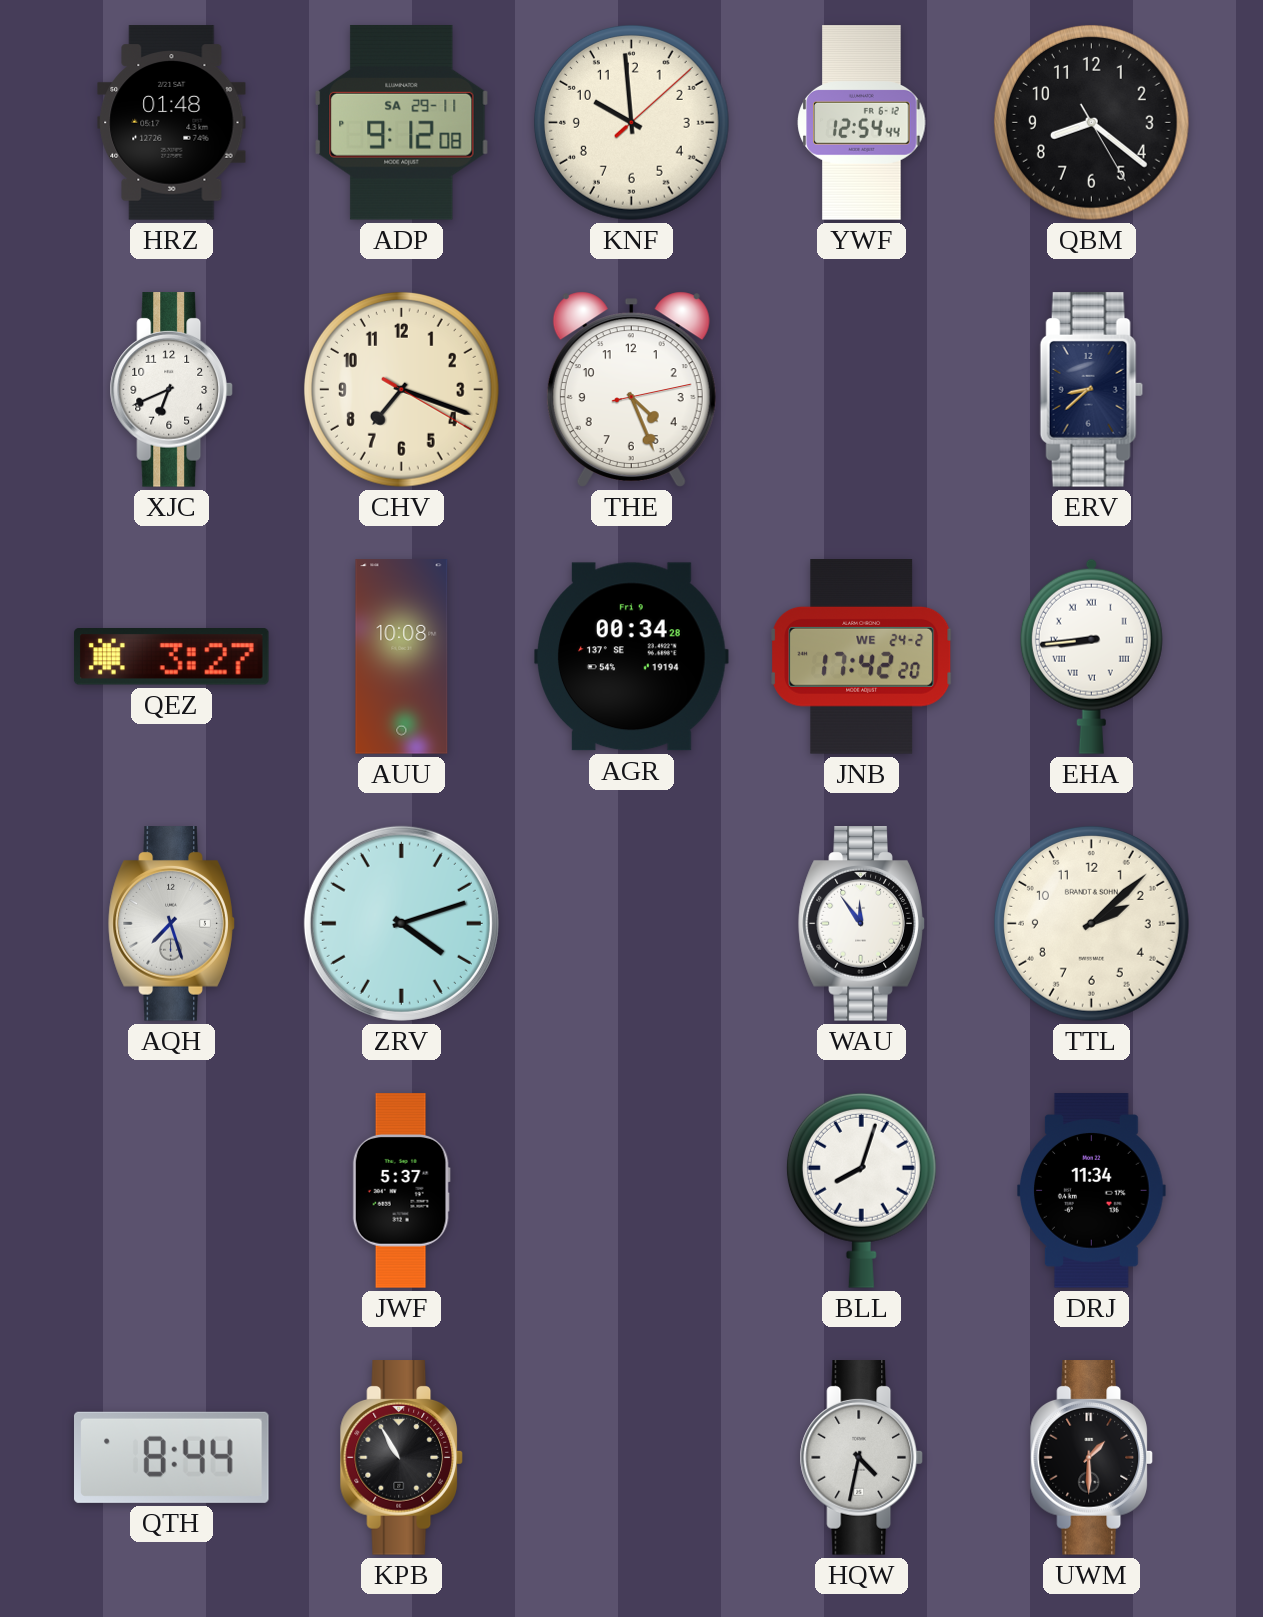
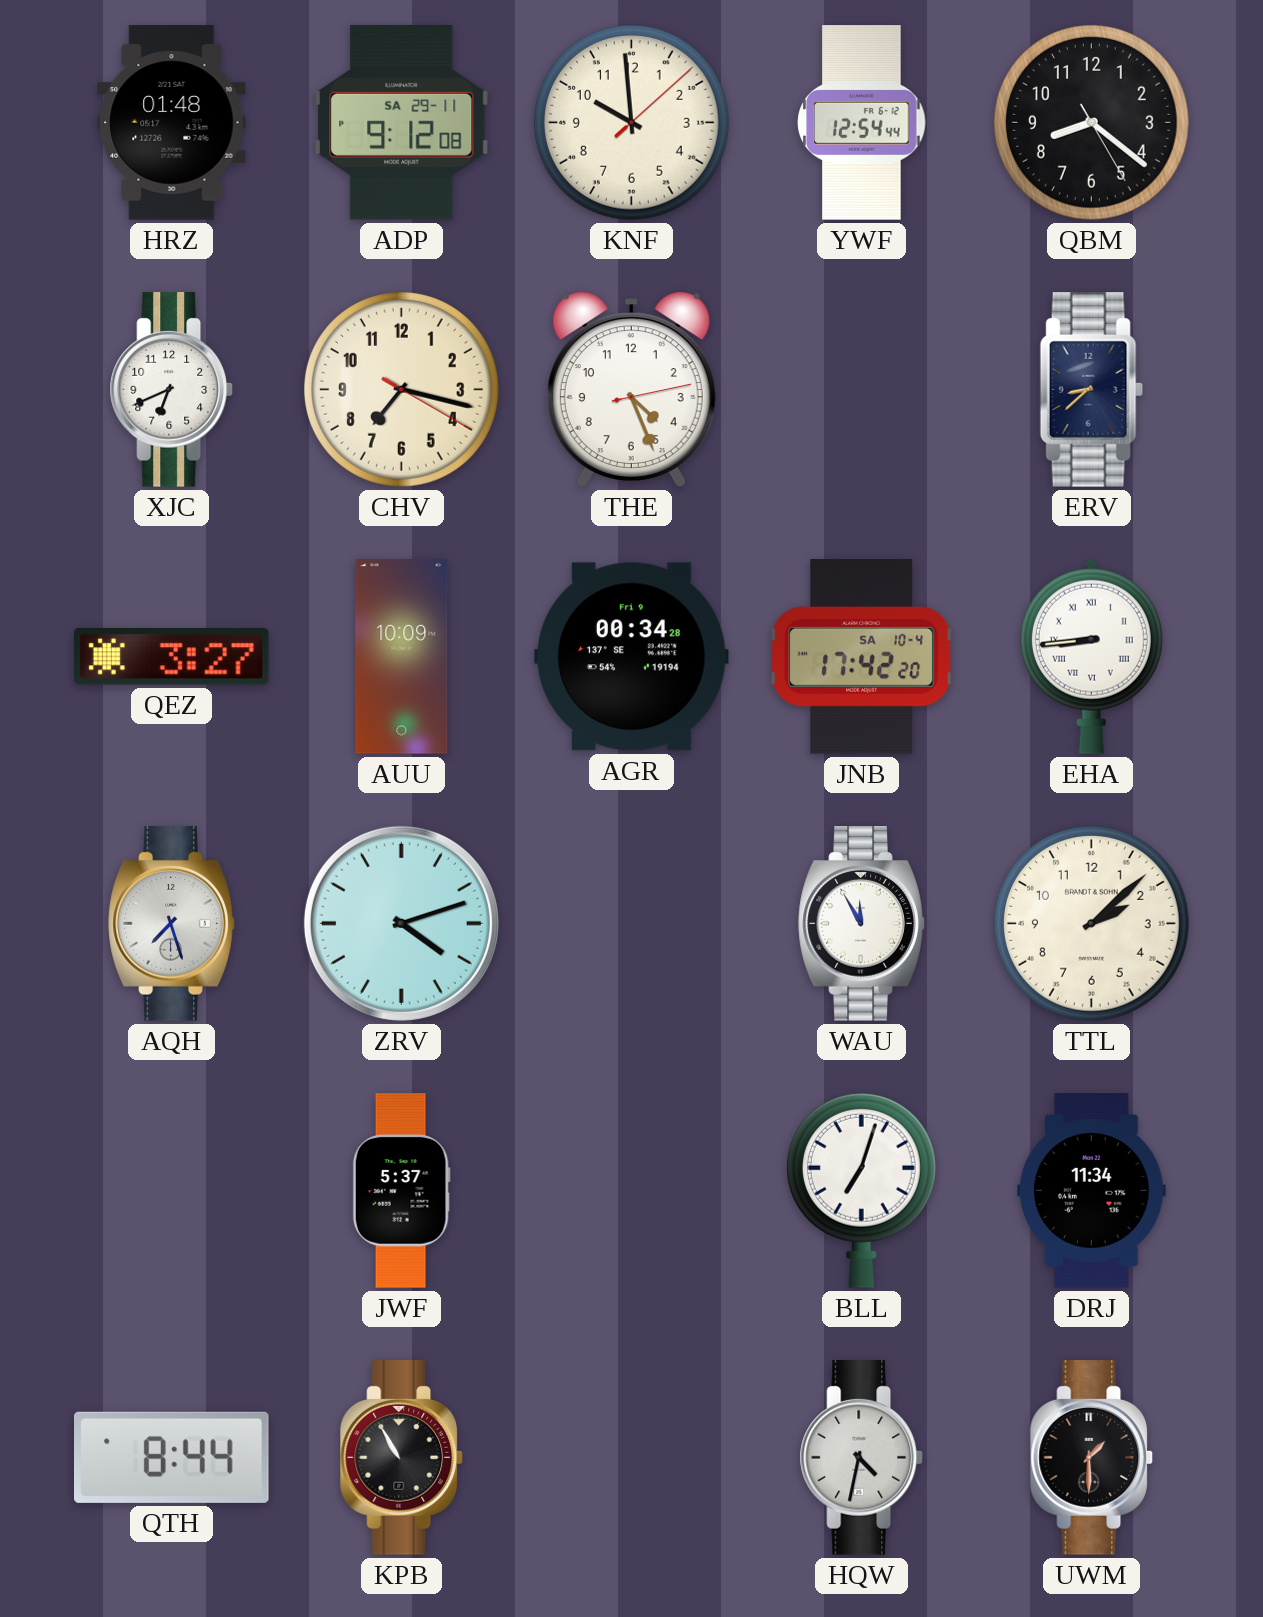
CHV: 7:18 -> 7:17
AUU: 10:08 -> 10:09
JNB date: WE 24-2 -> SA 10-4
WAU: 11:54 -> 11:55
BLL: 8:03 -> 7:03
